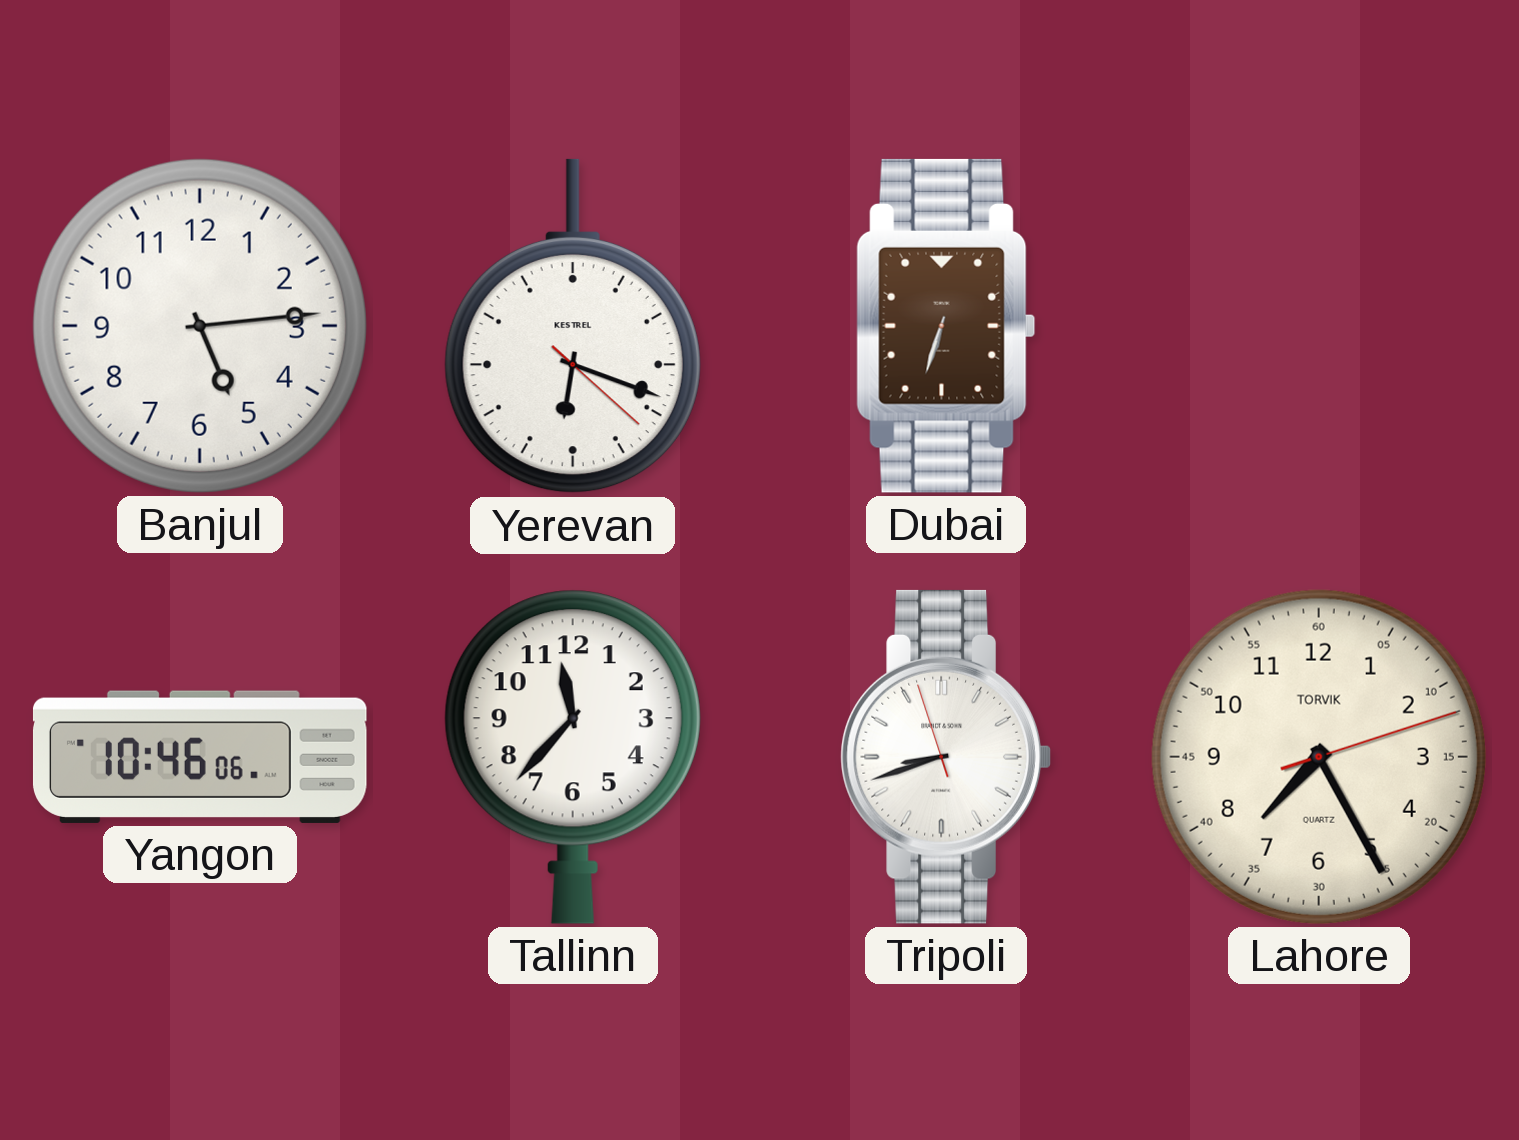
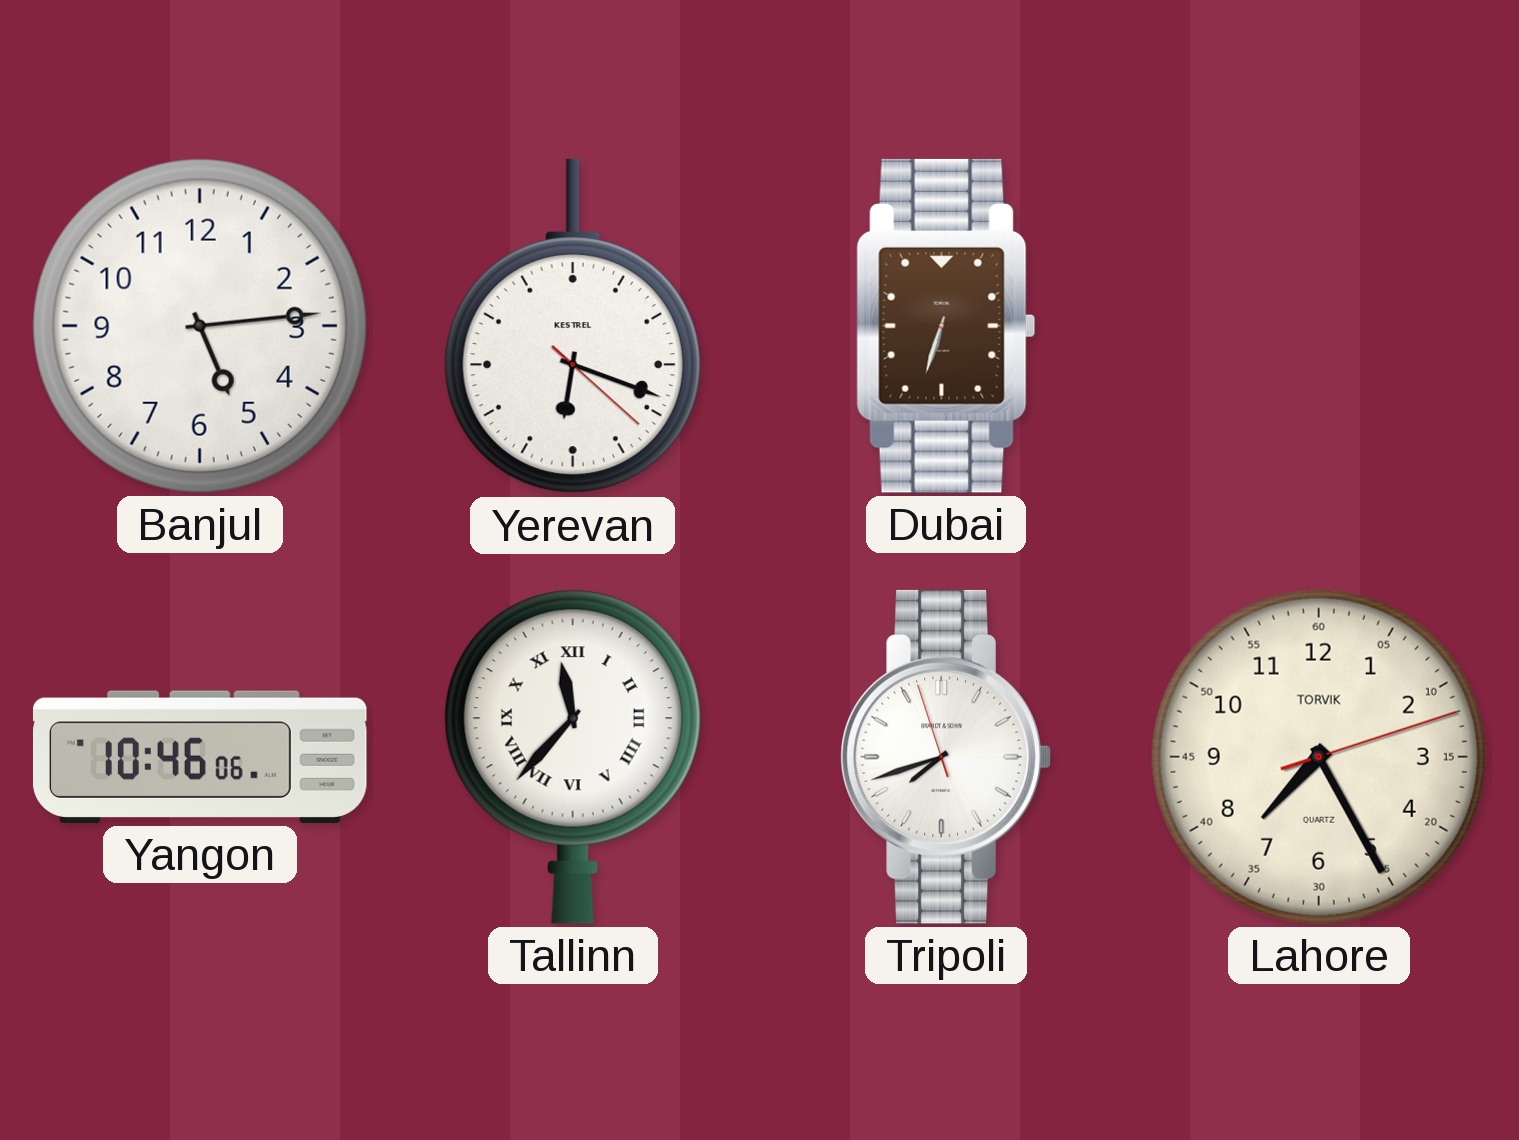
Tallinn numerals: Arabic -> Roman
Tripoli: 8:41 -> 7:41
